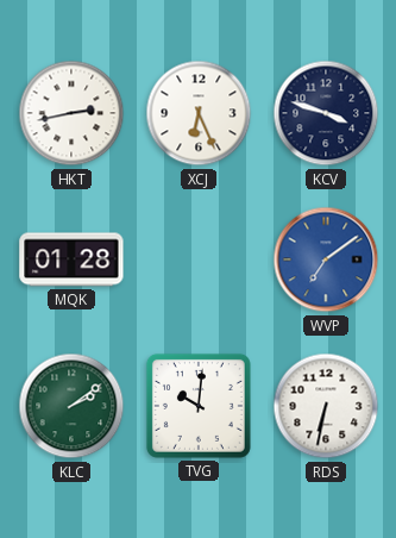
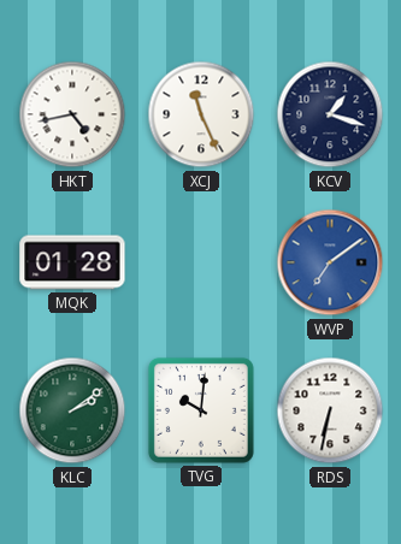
HKT: 2:43 -> 4:43
XCJ: 6:26 -> 11:26
KCV: 3:48 -> 1:18
